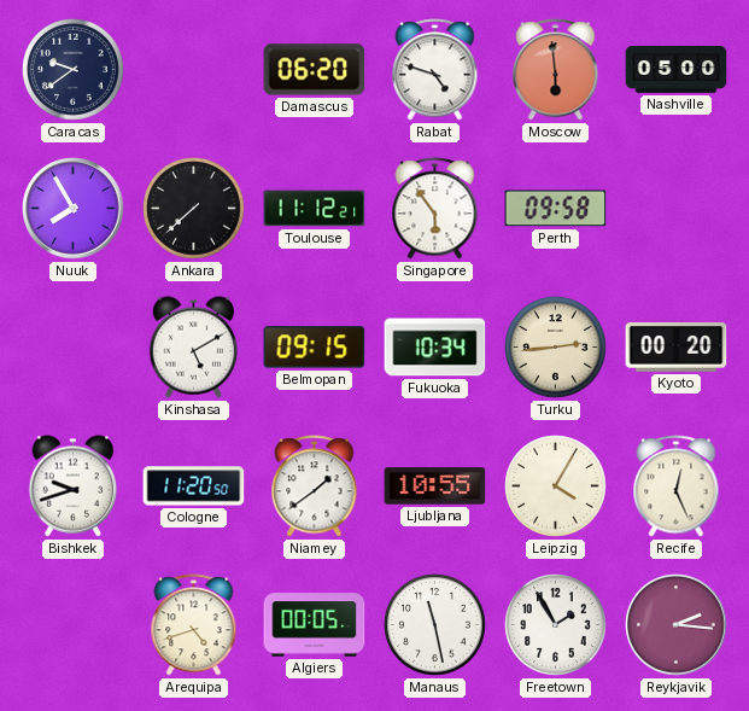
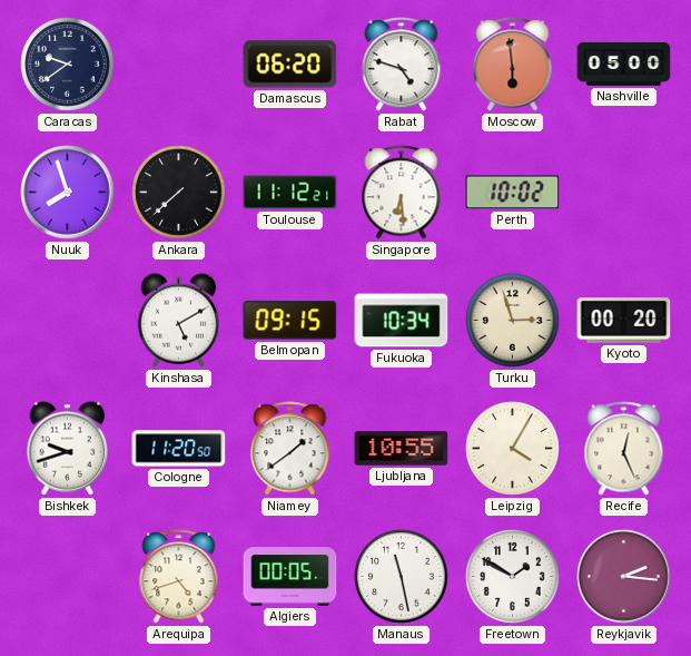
Nuuk: 7:55 -> 7:57
Singapore: 5:54 -> 6:29
Perth: 09:58 -> 10:02
Turku: 2:44 -> 2:57
Freetown: 1:55 -> 1:50
